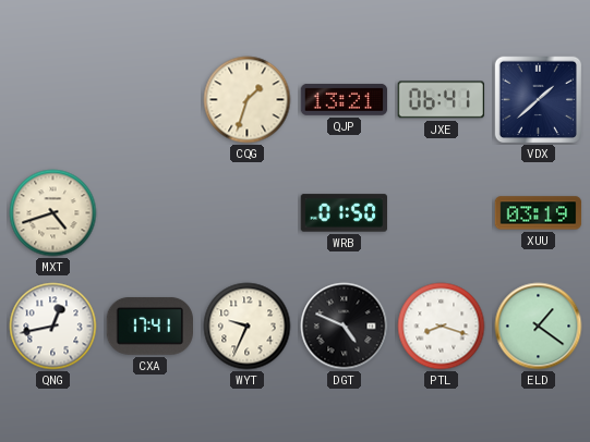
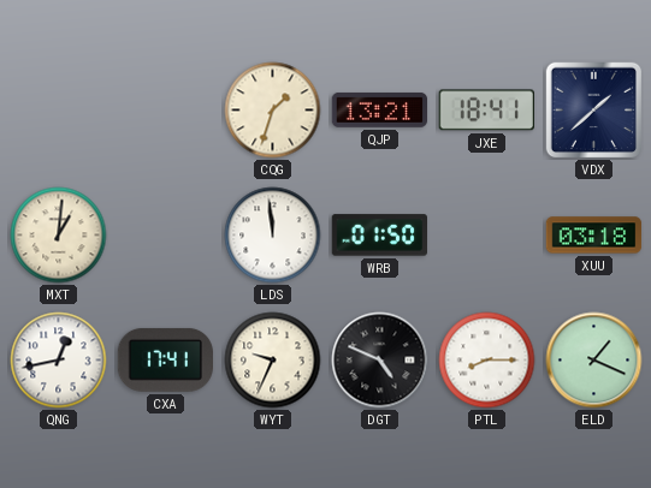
JXE: 06:41 -> 18:41
MXT: 4:42 -> 1:01
LDS: none -> 11:59
XUU: 03:19 -> 03:18
PTL: 8:18 -> 8:15
ELD: 1:21 -> 1:19
